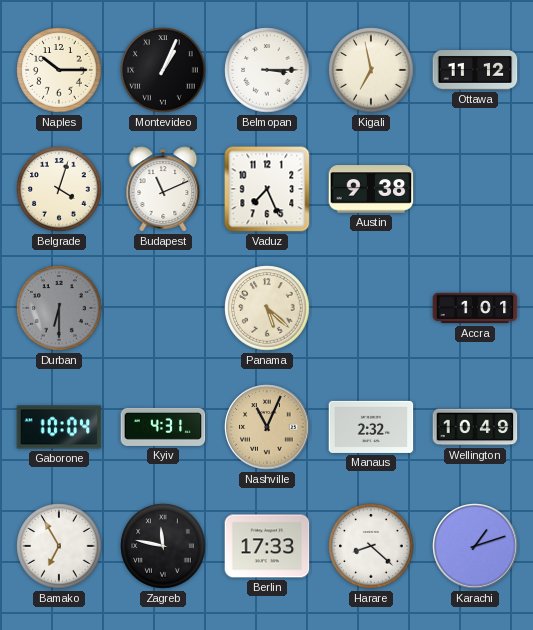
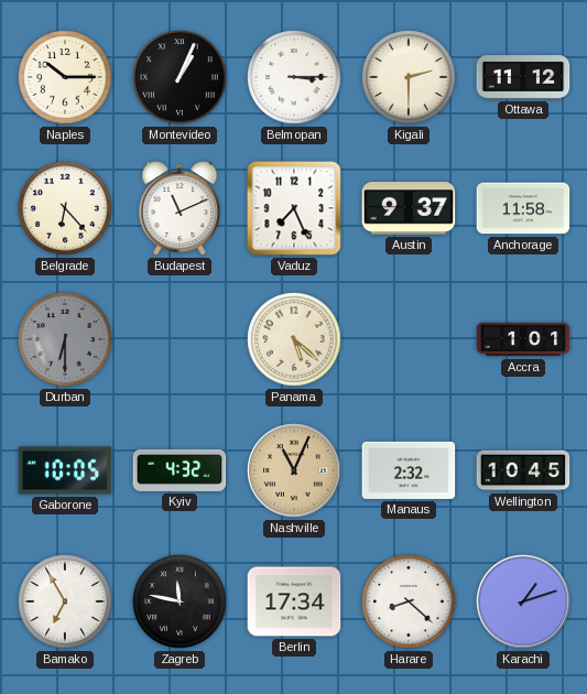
Kigali: 6:58 -> 2:30
Belgrade: 4:03 -> 6:23
Austin: 9:38 -> 9:37
Anchorage: none -> 11:58
Gaborone: 10:04 -> 10:05
Kyiv: 4:31 -> 4:32
Wellington: 10:49 -> 10:45
Berlin: 17:33 -> 17:34
